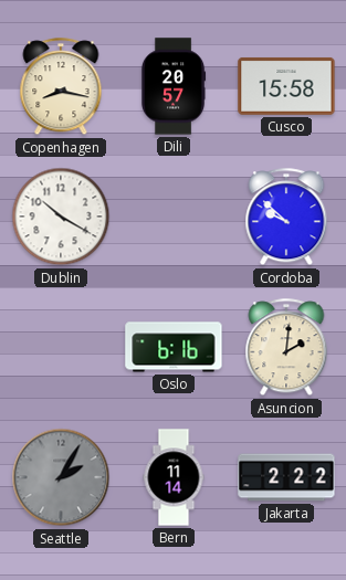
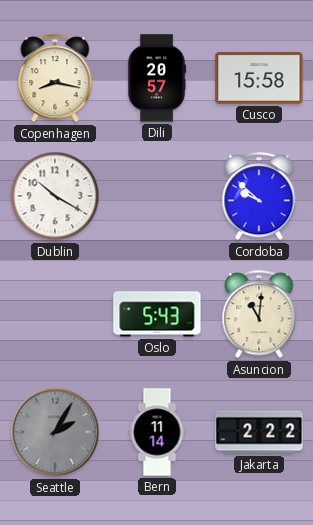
Oslo: 6:16 -> 5:43
Asuncion: 2:01 -> 11:01
